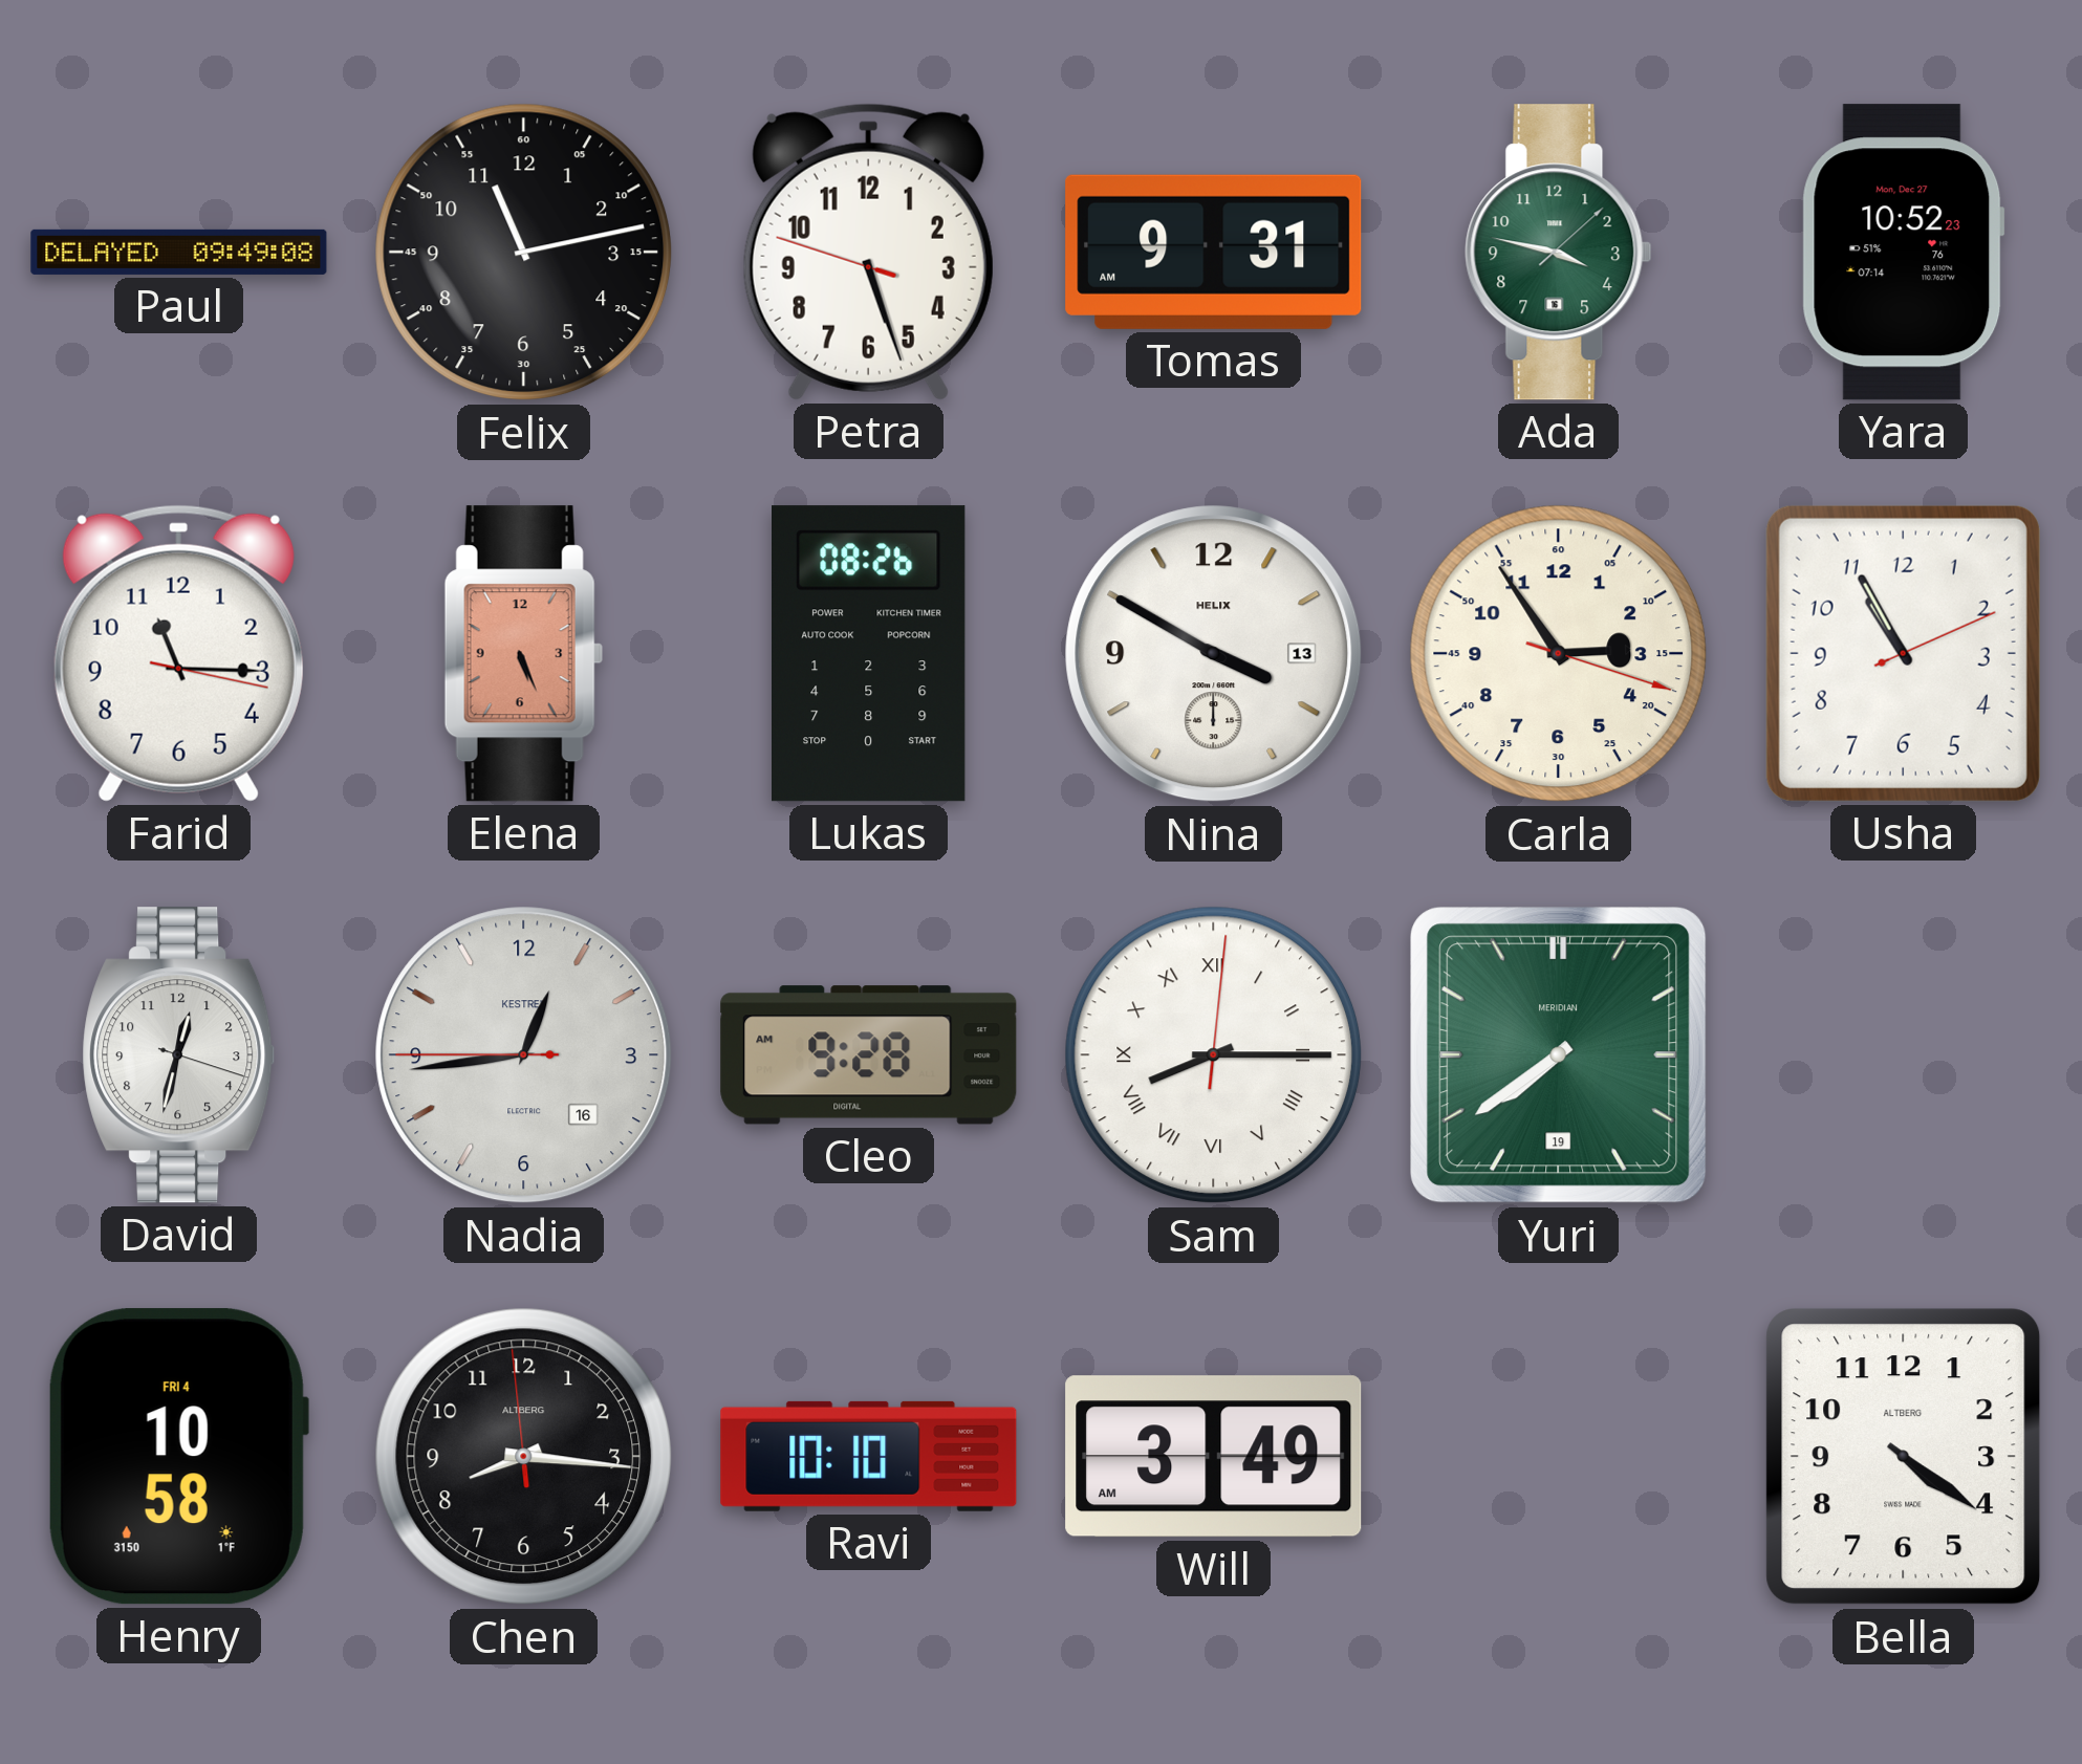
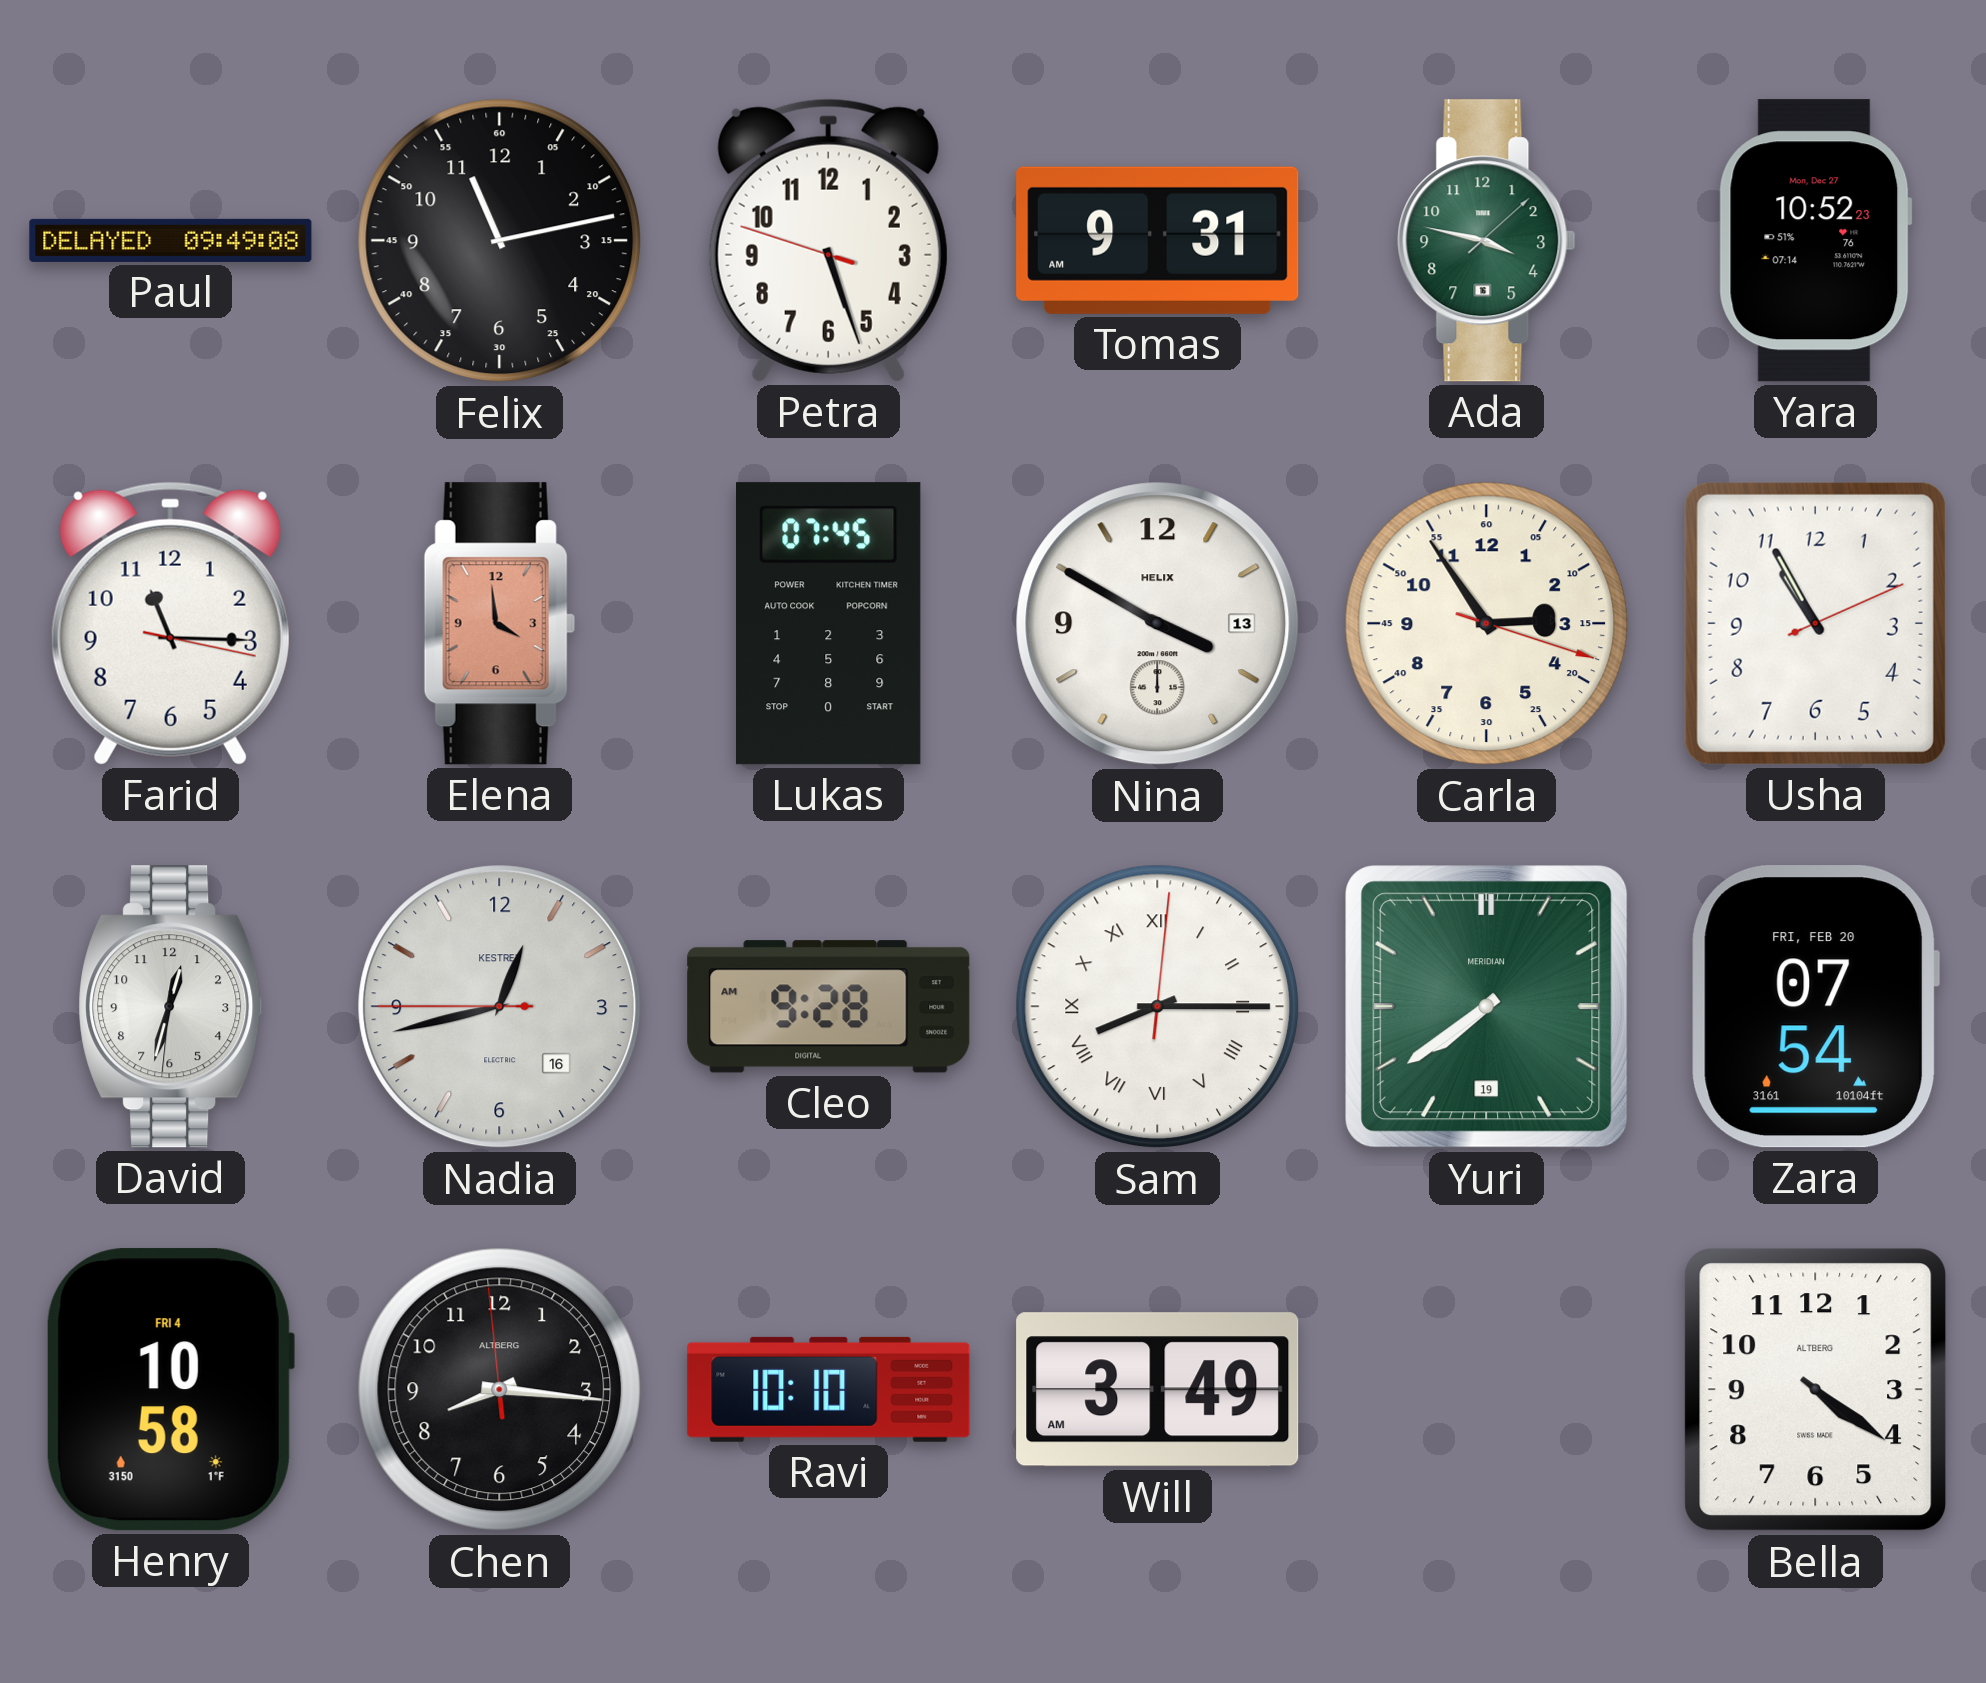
Elena: 5:26 -> 3:59
Lukas: 08:26 -> 07:45
David: 12:32:18 -> 12:32:31
Nadia: 12:43 -> 12:42
Zara: none -> 07:54
